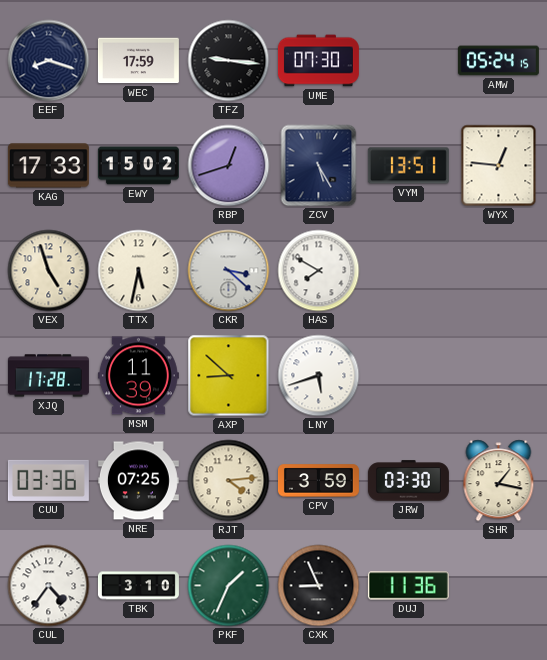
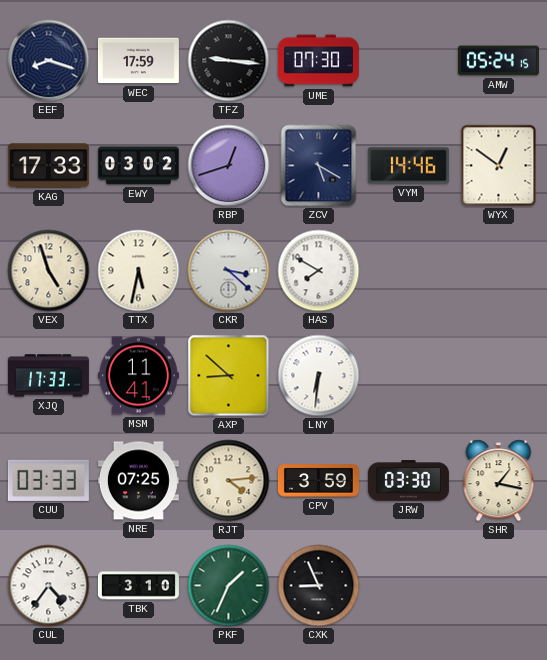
EWY: 15:02 -> 03:02
ZCV: 5:25 -> 5:20
VYM: 13:51 -> 14:46
WYX: 12:46 -> 12:51
XJQ: 17:28 -> 17:33
MSM: 11:39 -> 11:41
LNY: 5:42 -> 6:31
CUU: 03:36 -> 03:33
DUJ: 11:36 -> none
